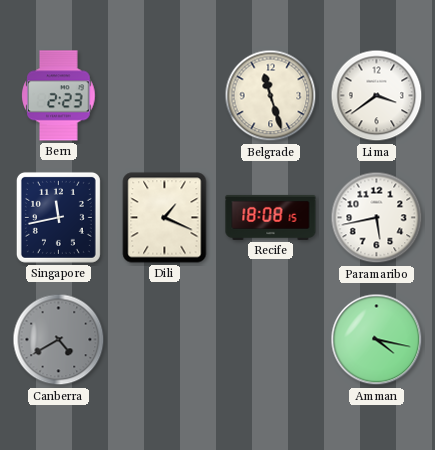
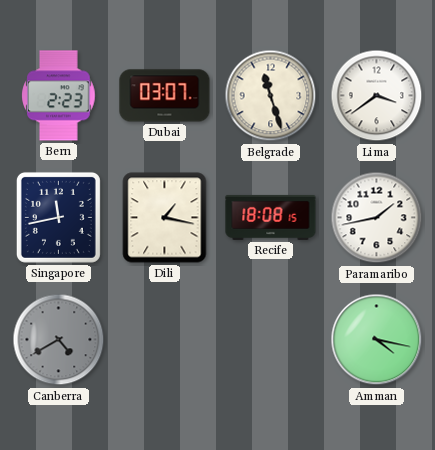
Dubai: none -> 03:07
Dili: 1:19 -> 1:17
Paramaribo: 5:43 -> 1:43
